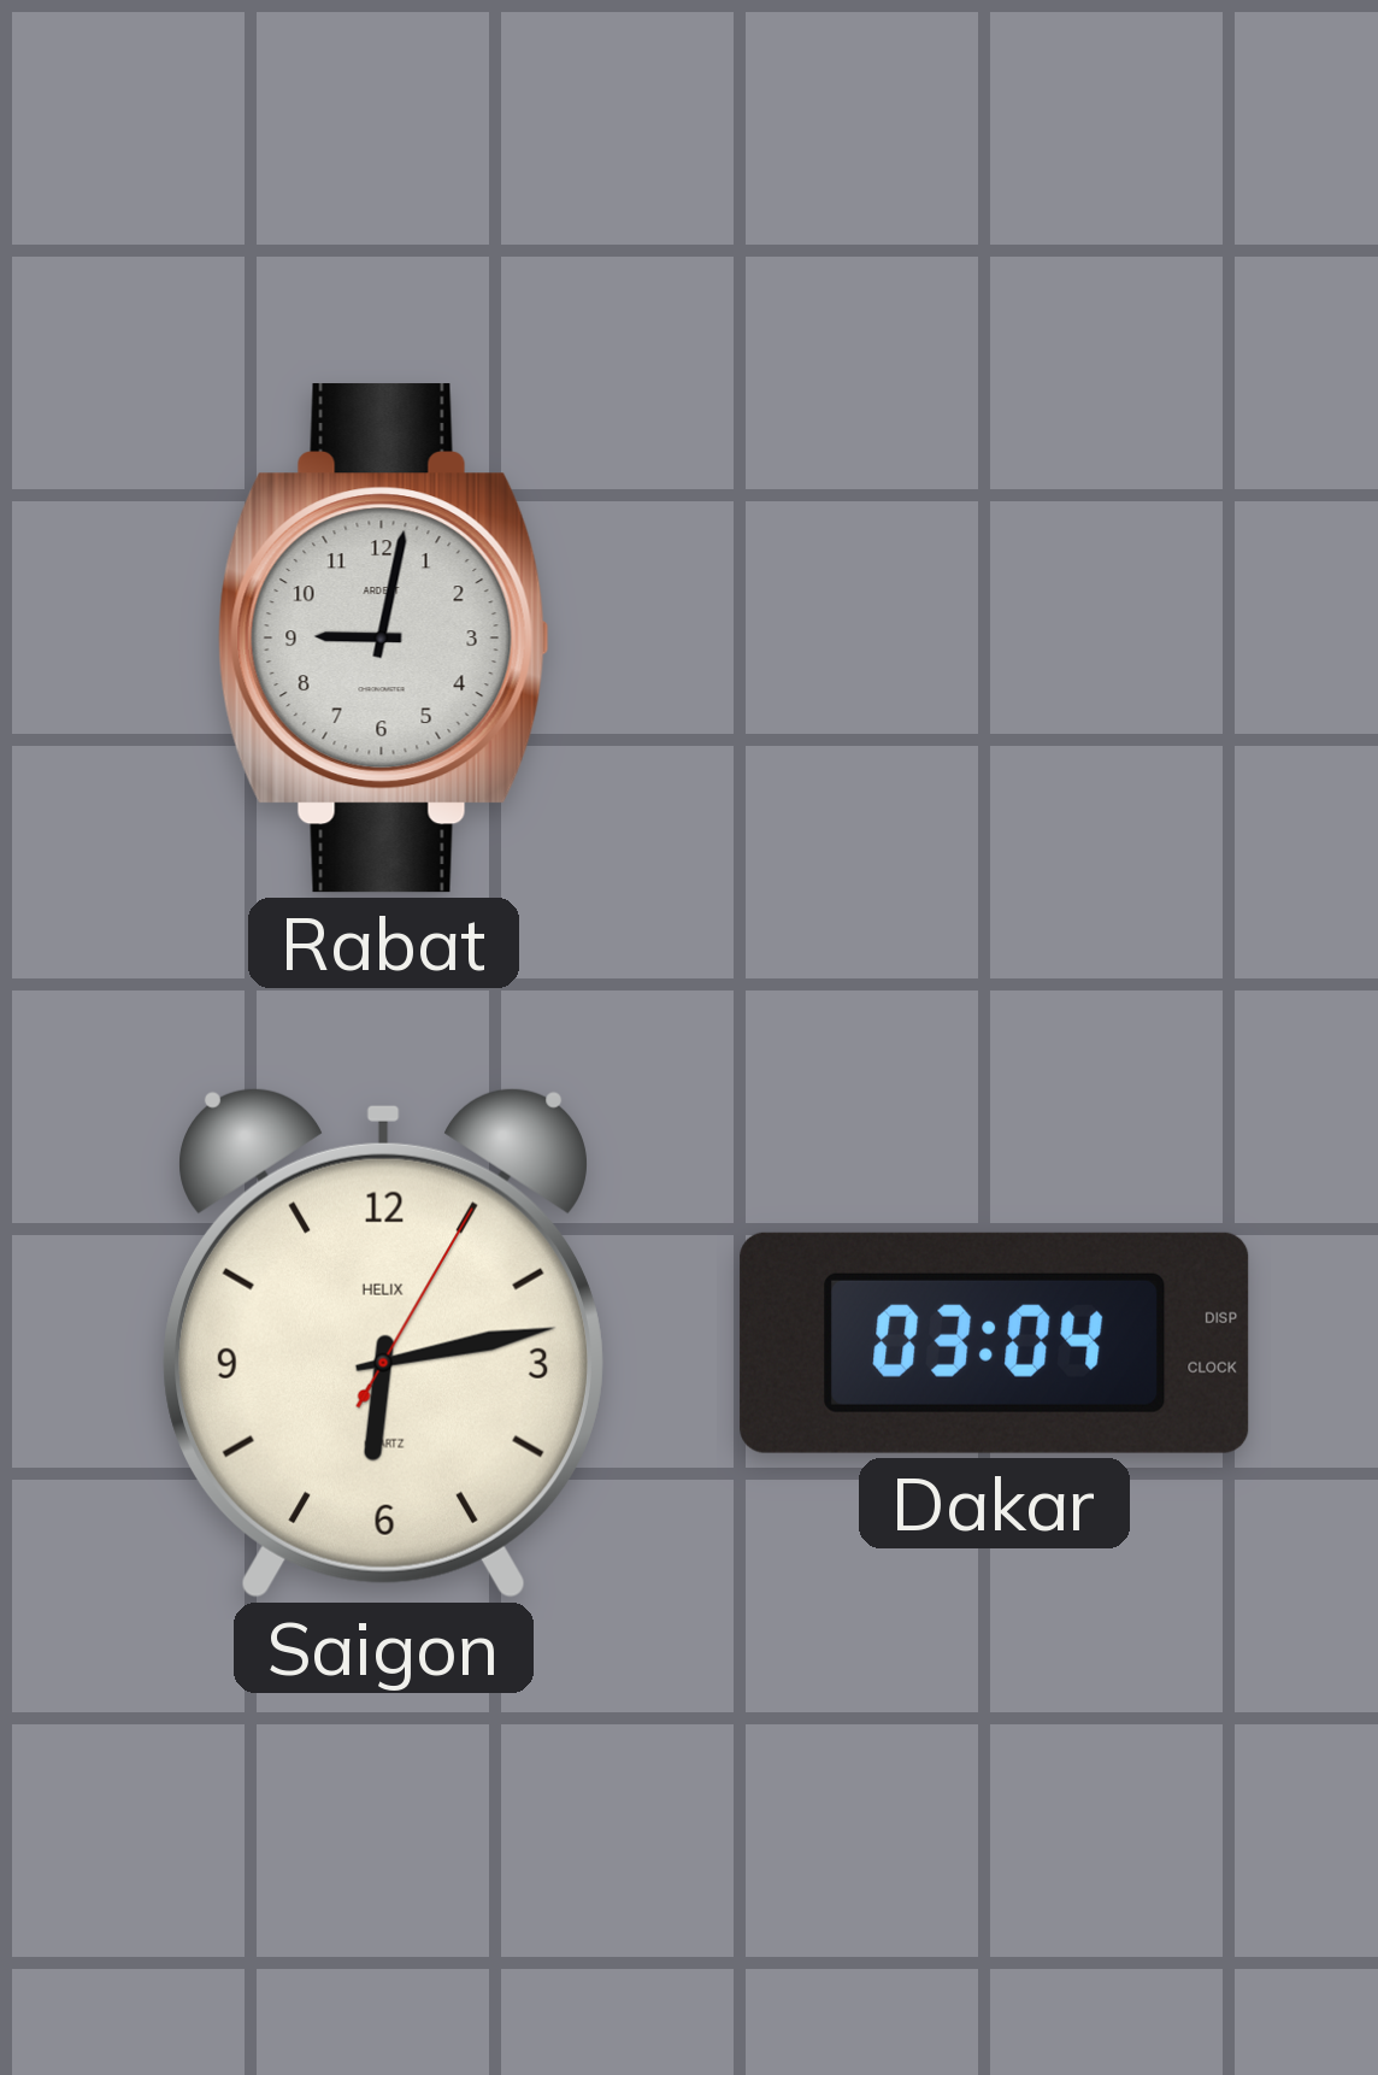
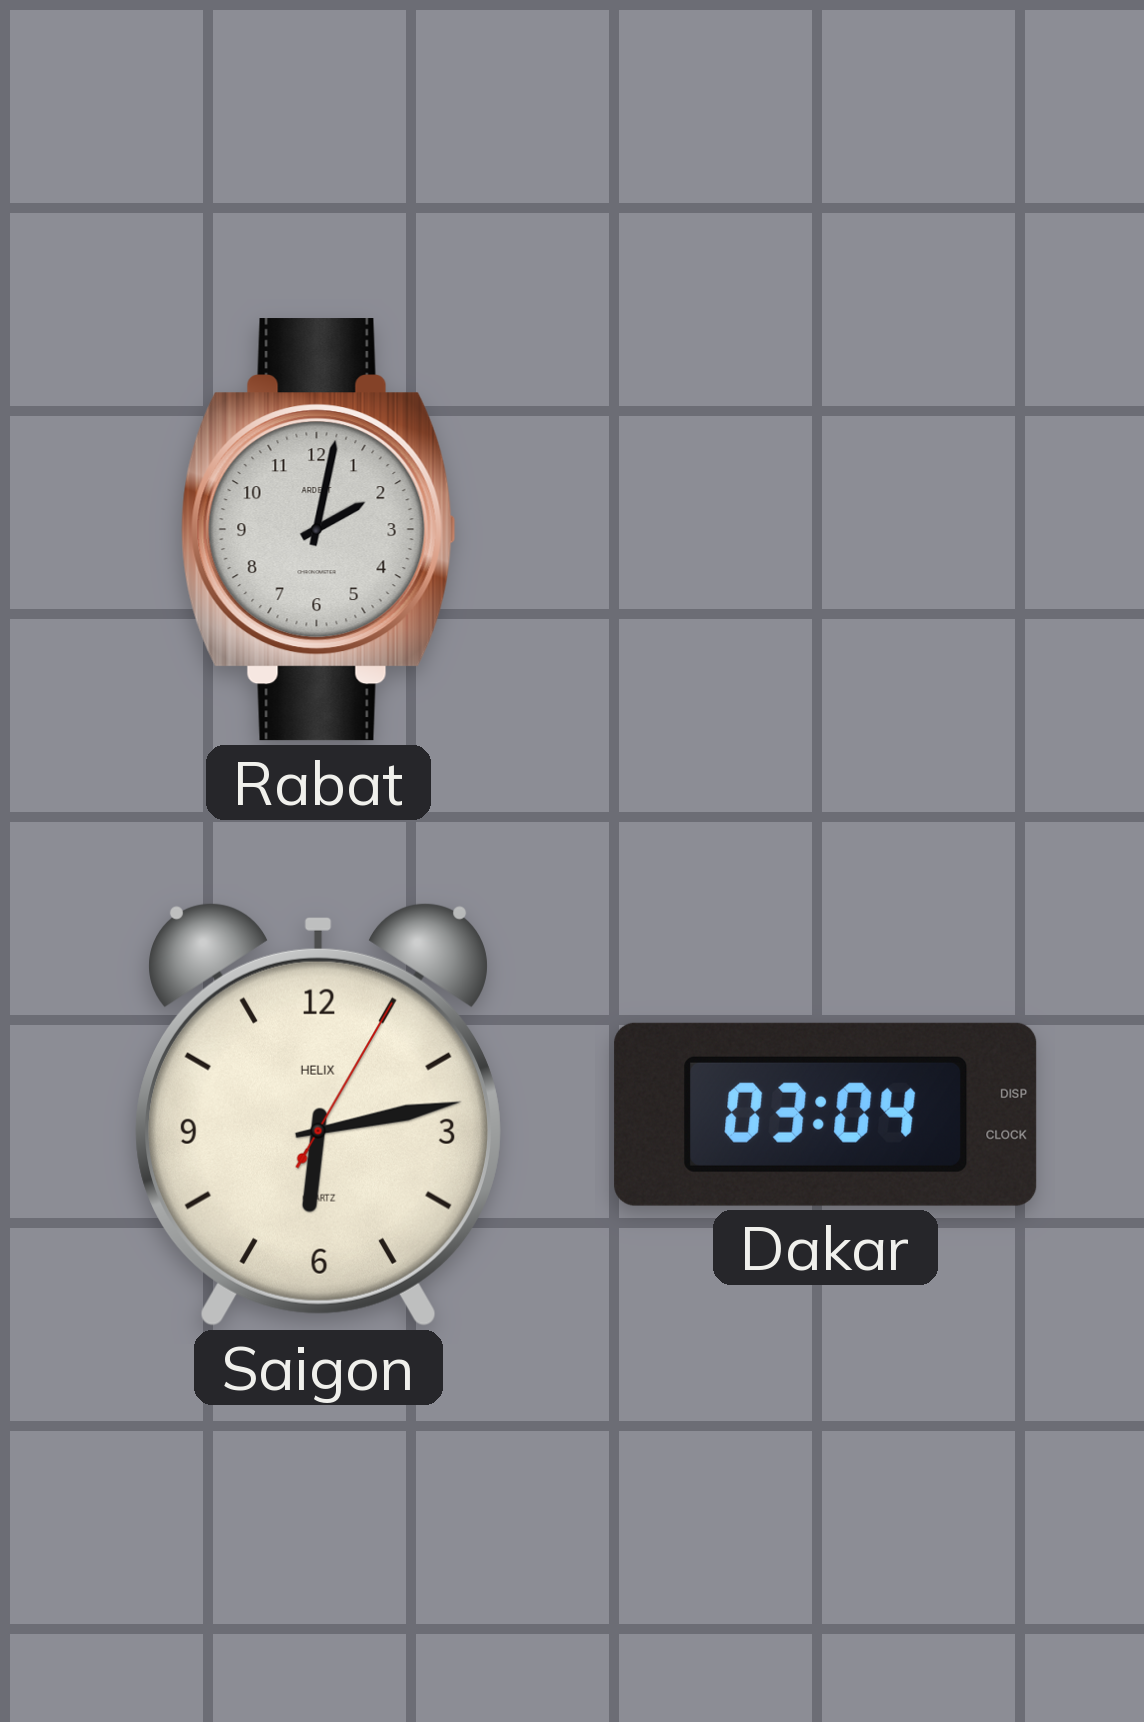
Rabat: 9:02 -> 2:02
